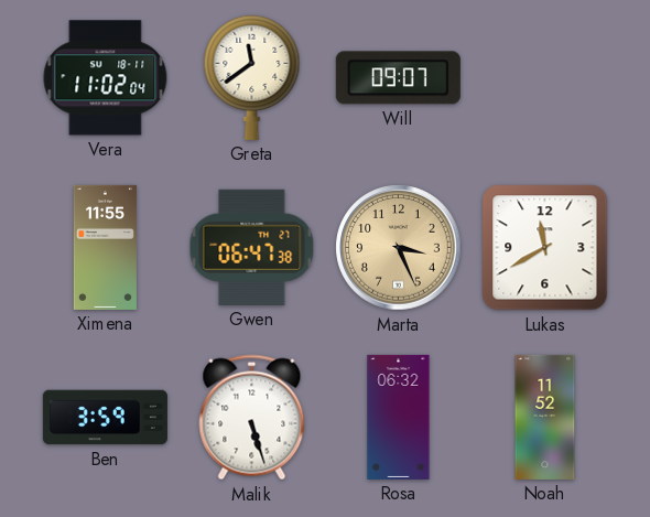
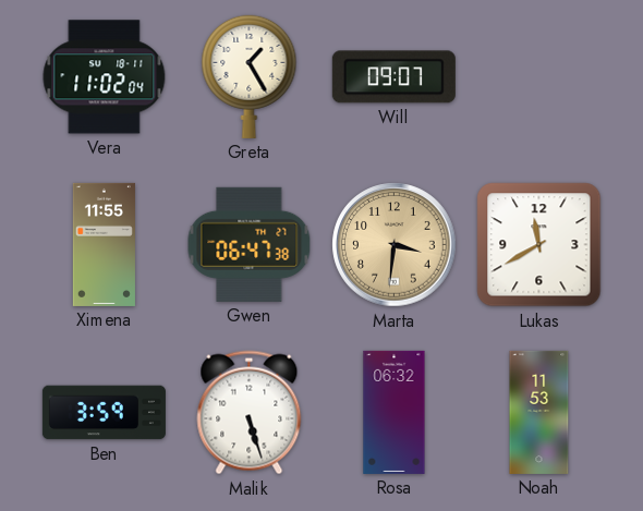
Greta: 11:39 -> 1:25
Marta: 3:26 -> 3:31
Noah: 11:52 -> 11:53
